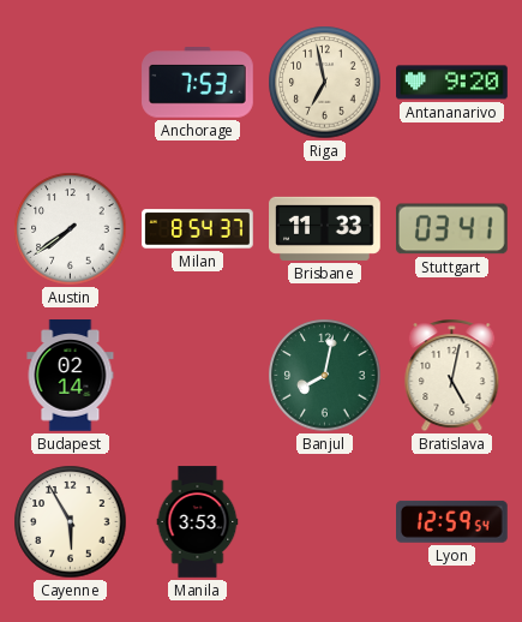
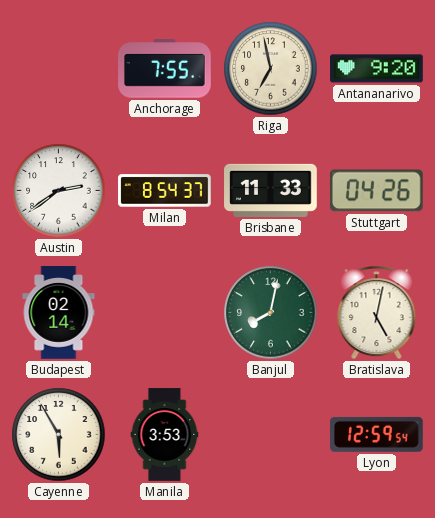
Anchorage: 7:53 -> 7:55
Austin: 7:39 -> 2:39
Stuttgart: 03:41 -> 04:26
